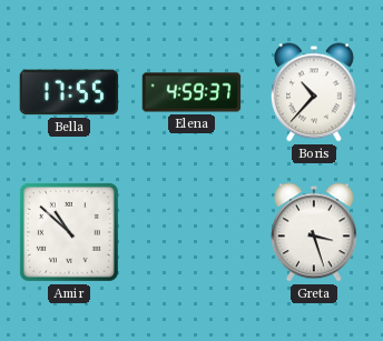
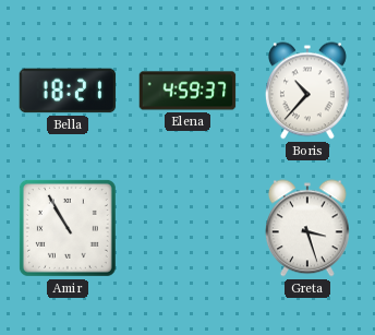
Bella: 17:55 -> 18:21
Amir: 10:52 -> 10:55
